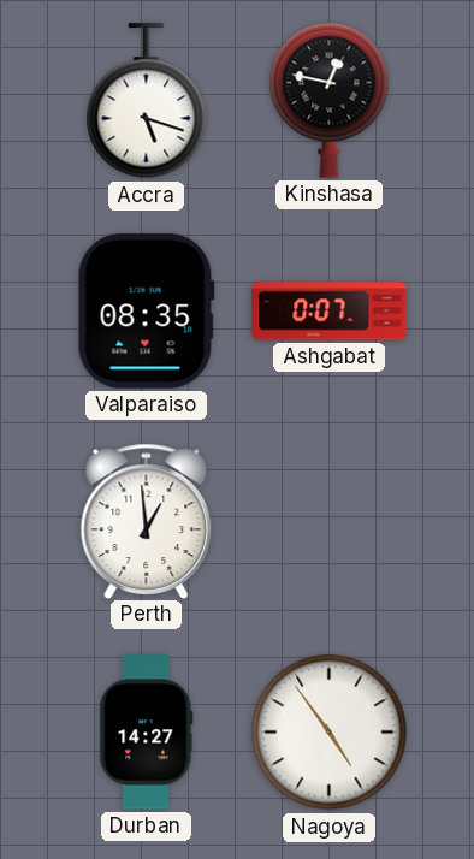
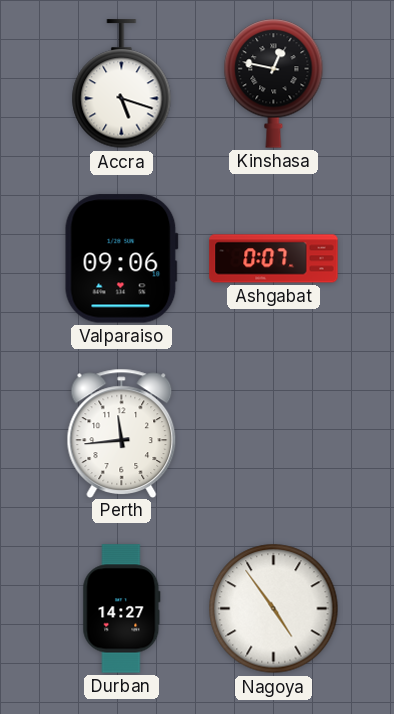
Valparaiso: 08:35 -> 09:06
Perth: 12:59 -> 11:44
